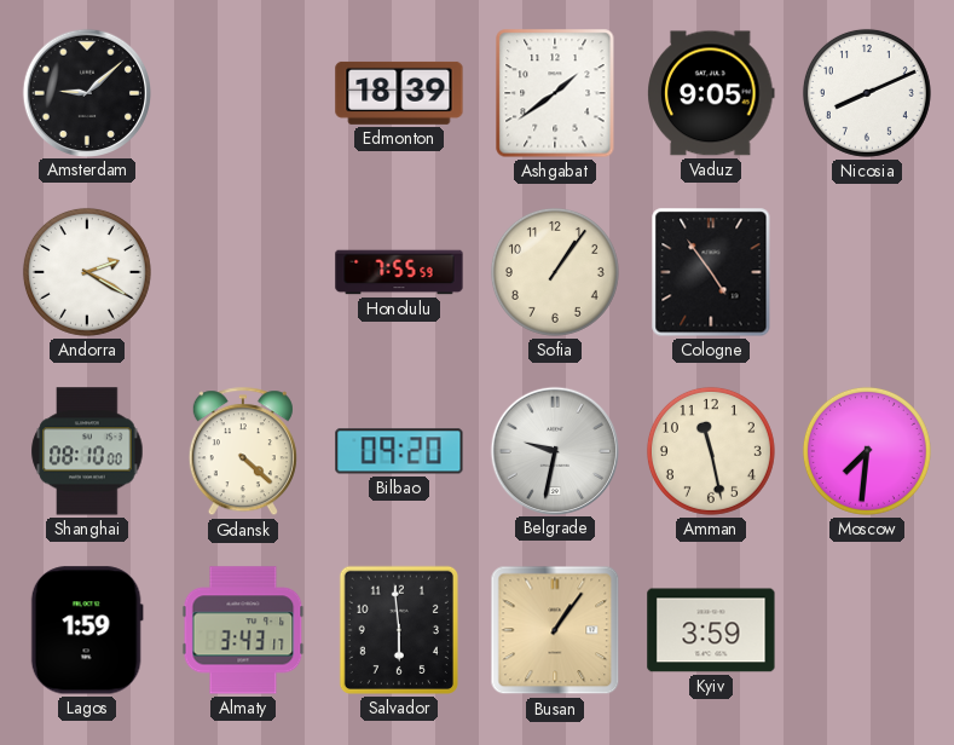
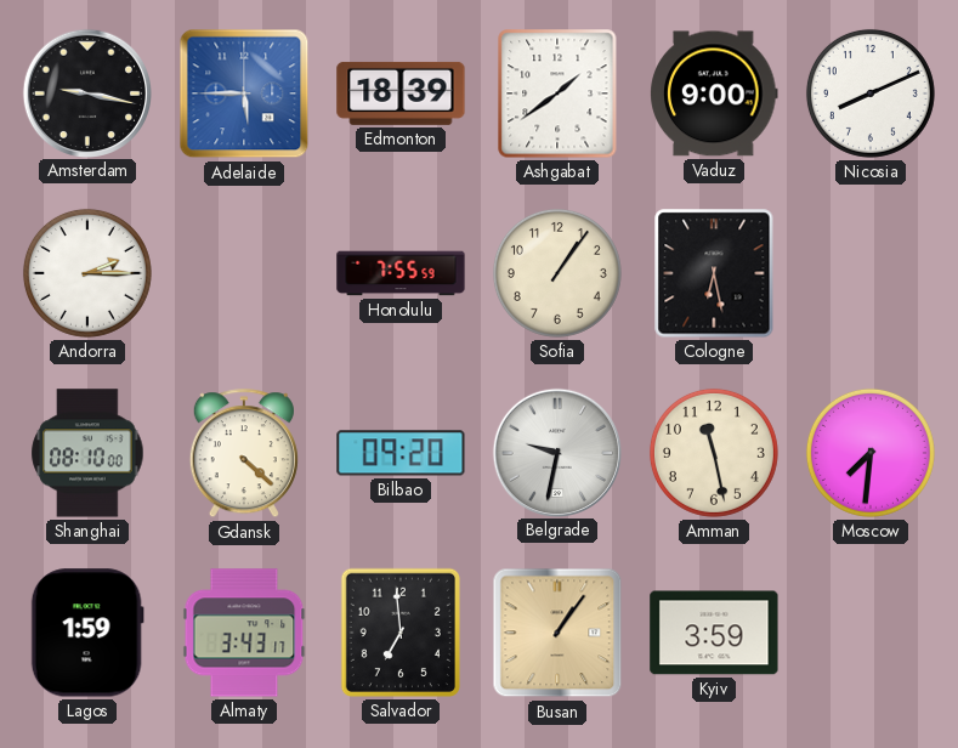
Amsterdam: 9:08 -> 9:17
Adelaide: none -> 5:45
Vaduz: 9:05 -> 9:00
Andorra: 2:20 -> 2:15
Cologne: 4:54 -> 6:28
Salvador: 5:59 -> 6:59
